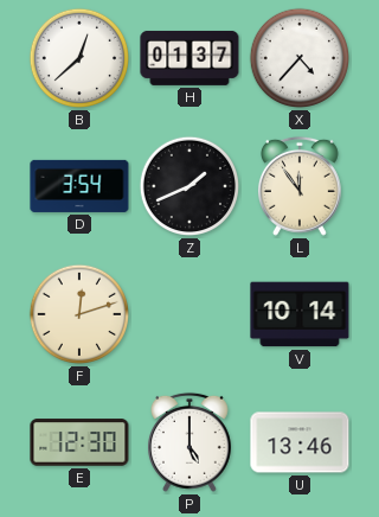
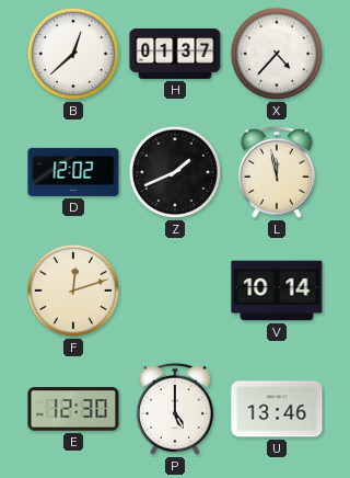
D: 3:54 -> 12:02
L: 11:54 -> 11:58
